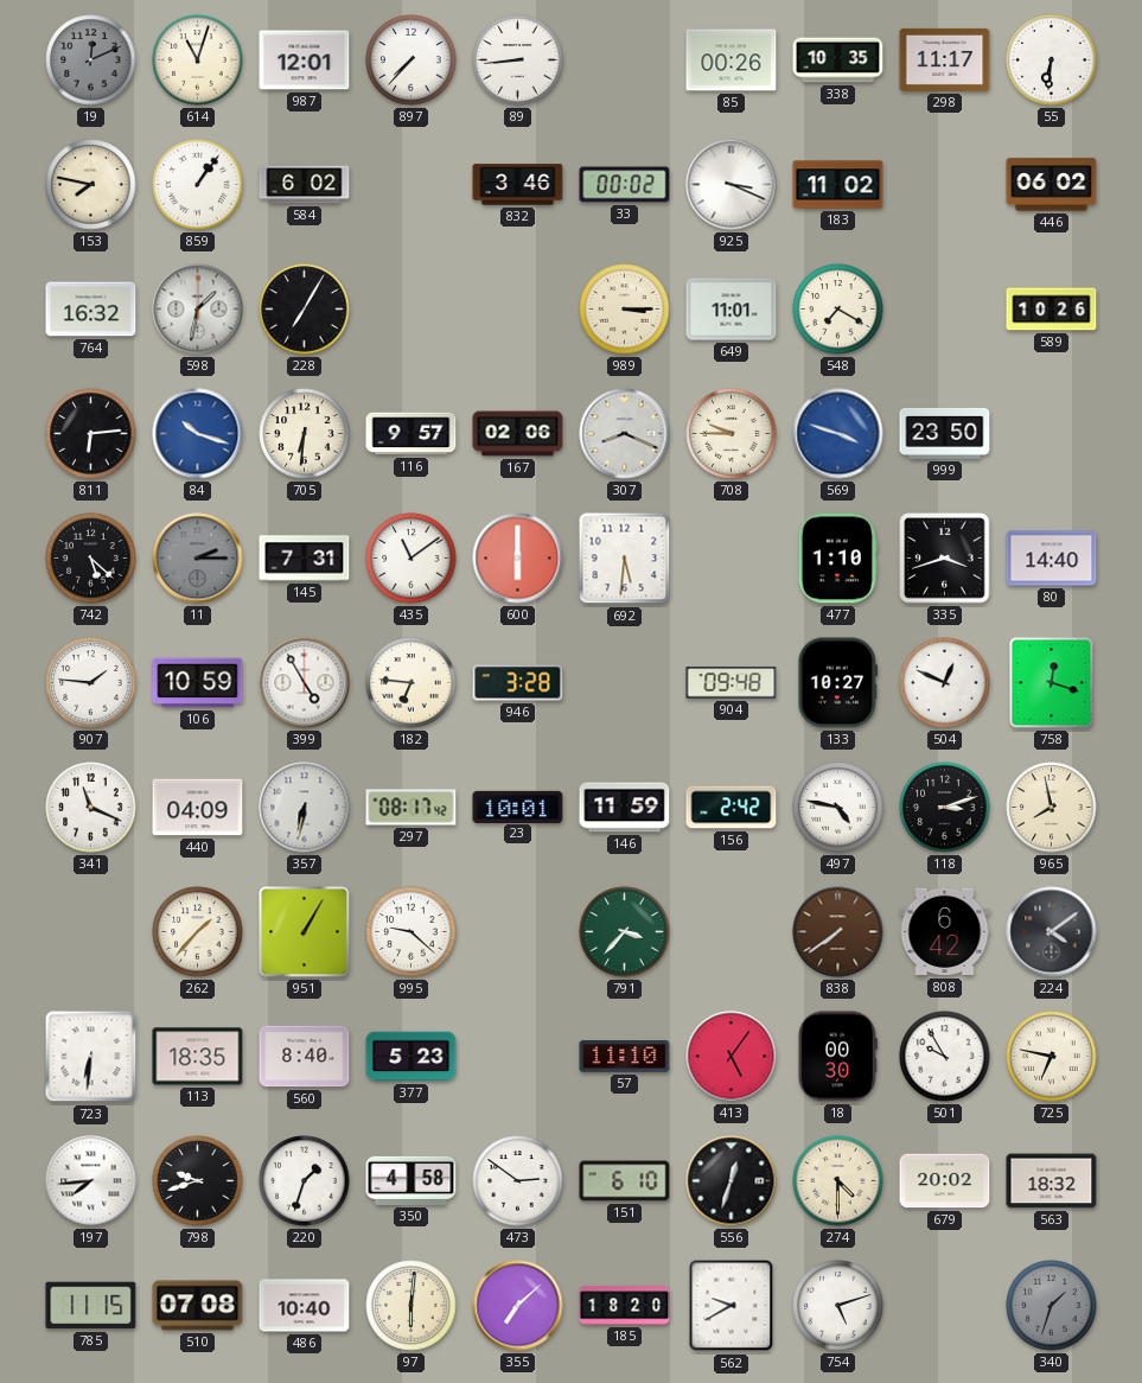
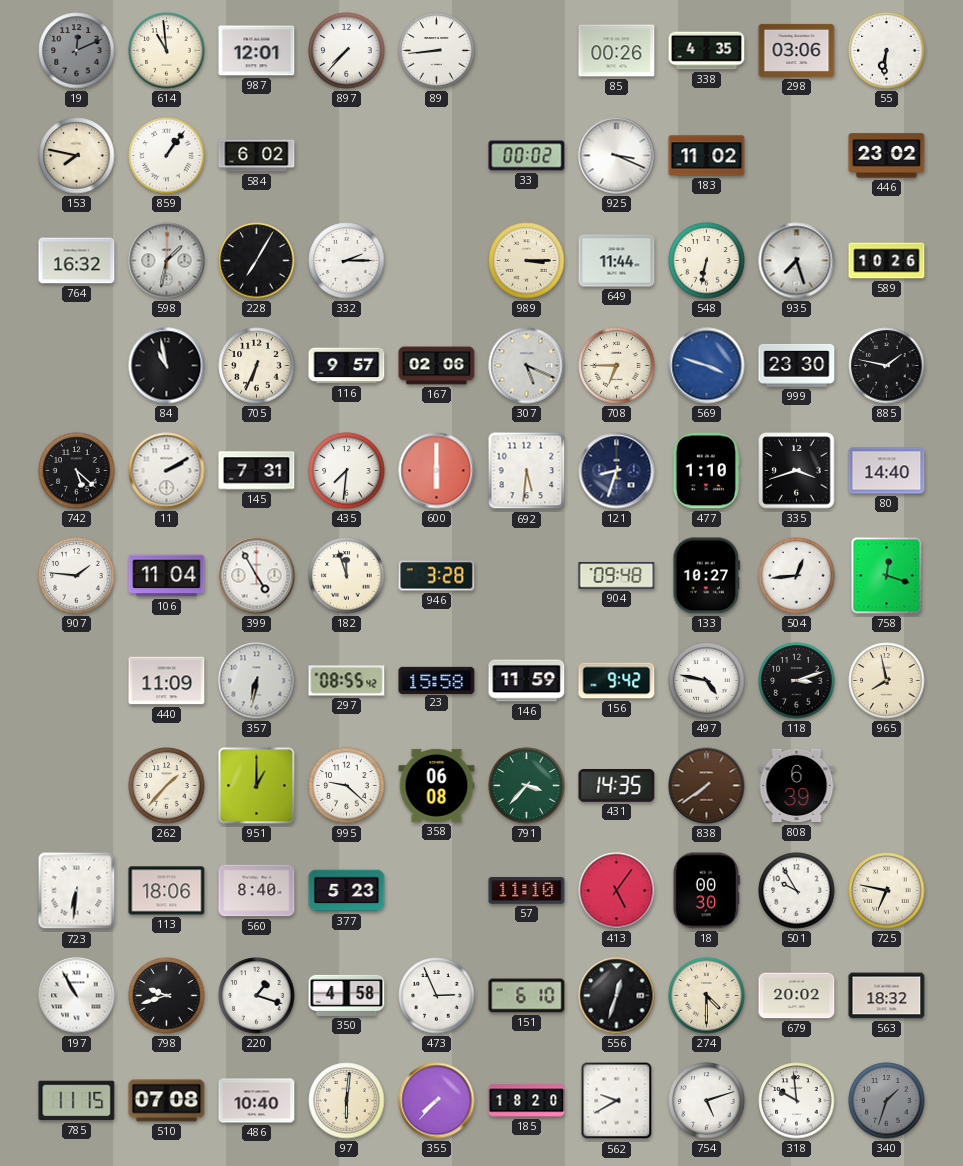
614: 11:03 -> 10:59
338: 10:35 -> 4:35
298: 11:17 -> 03:06
832: 3:46 -> none
446: 06:02 -> 23:02
332: none -> 2:15
649: 11:01 -> 11:44
548: 7:20 -> 6:32
935: none -> 7:27
811: 6:14 -> none
84: 10:18 -> 10:58
84 dial: blue -> black
705: 6:31 -> 6:34
307: 8:19 -> 5:19
708: 9:45 -> 6:45
999: 23:50 -> 23:30
885: none -> 1:47
11: 2:15 -> 2:10
11 dial: grey -> white
435: 11:09 -> 7:31
121: none -> 8:33
106: 10:59 -> 11:04
182: 6:46 -> 11:57
504: 12:49 -> 12:44
341: 11:19 -> none
440: 04:09 -> 11:09
297: 08:17 -> 08:55
23: 10:01 -> 15:58
156: 2:42 -> 9:42
951: 1:05 -> 1:00
358: none -> 06:08
431: none -> 14:35
808: 6:42 -> 6:39
224: 4:09 -> none
113: 18:35 -> 18:06
197: 7:44 -> 10:55
220: 1:33 -> 1:18
473: 2:51 -> 2:56
355: 7:08 -> 7:37
318: none -> 9:59
